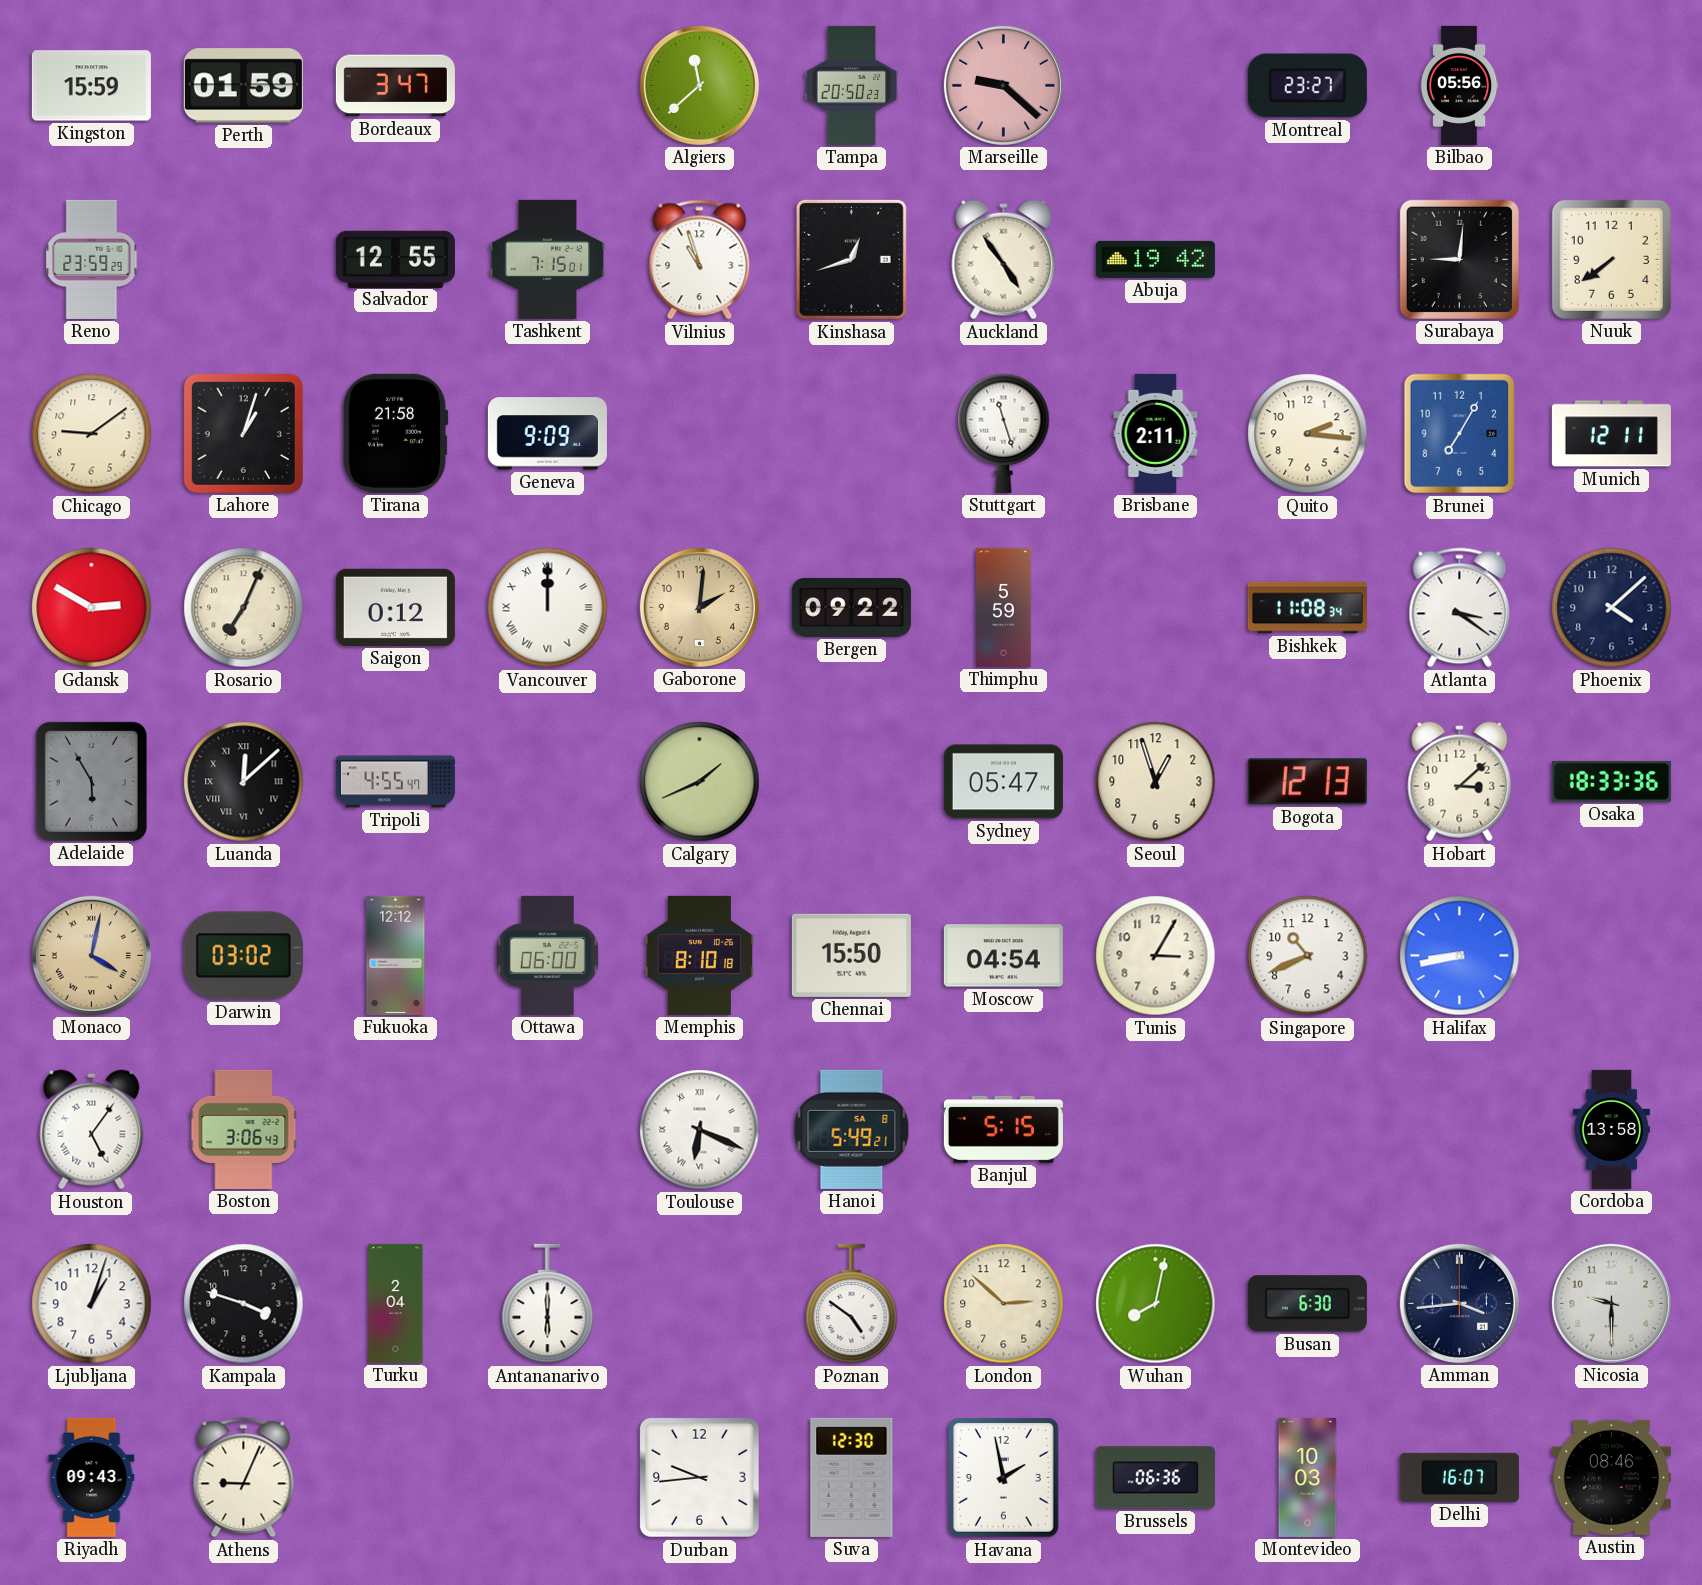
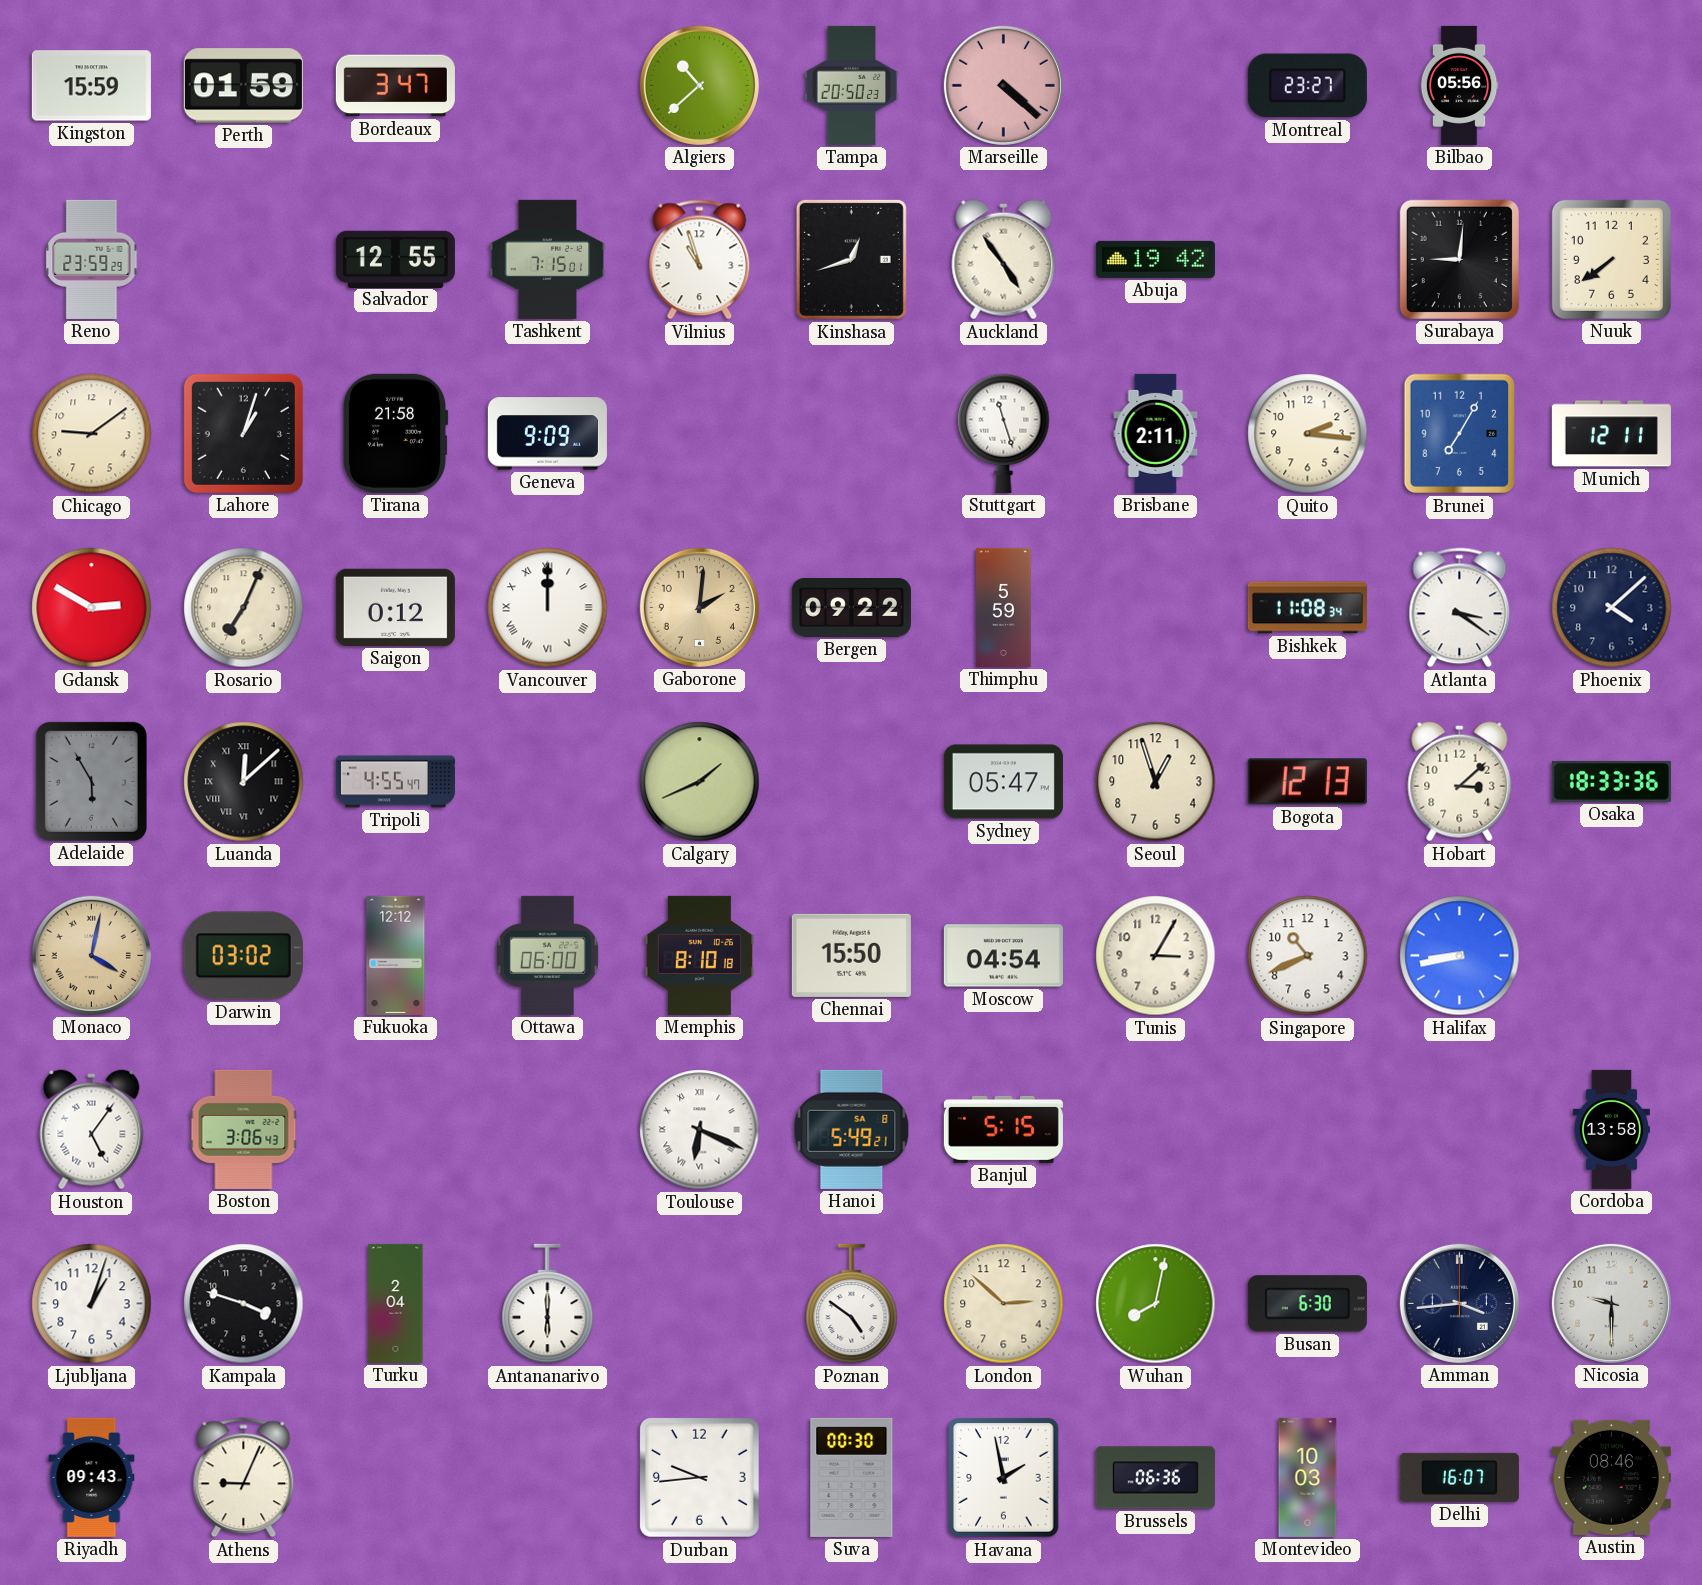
Algiers: 11:38 -> 10:38
Marseille: 9:22 -> 4:22
Suva: 12:30 -> 00:30
